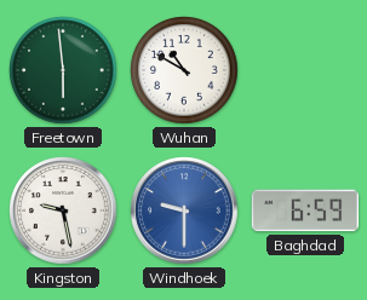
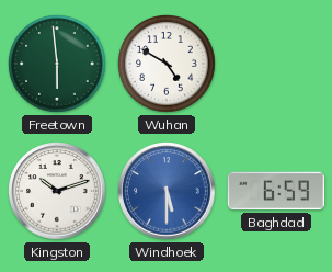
Wuhan: 10:50 -> 4:50
Kingston: 9:28 -> 10:12
Windhoek: 9:30 -> 5:30
